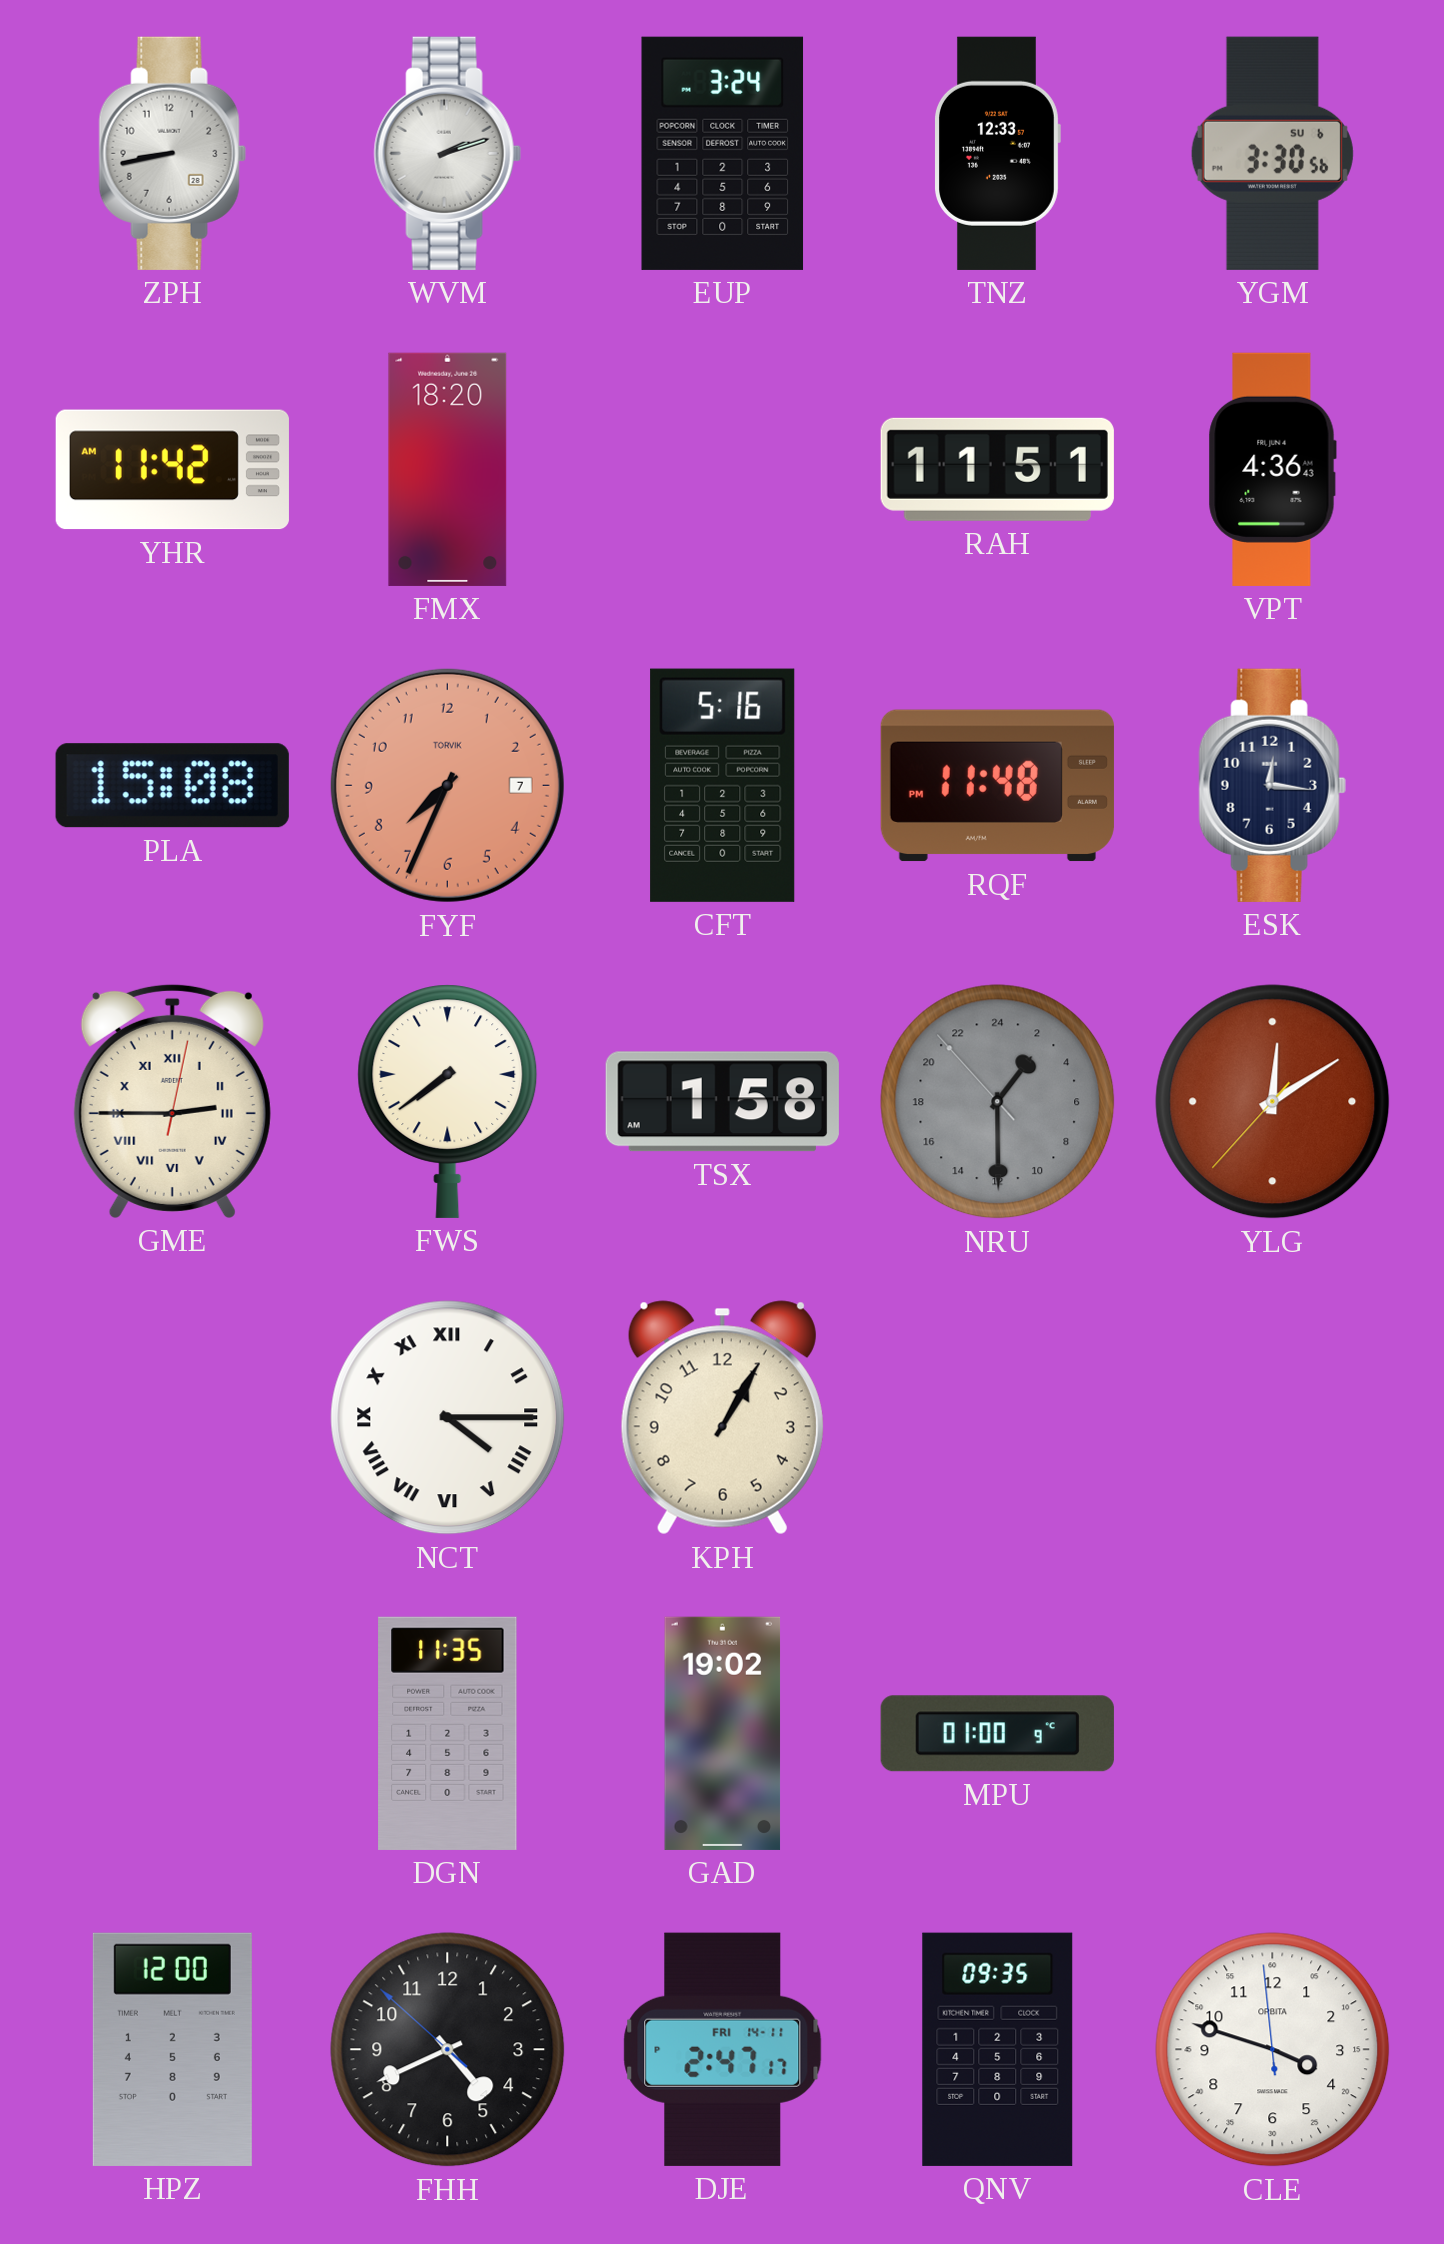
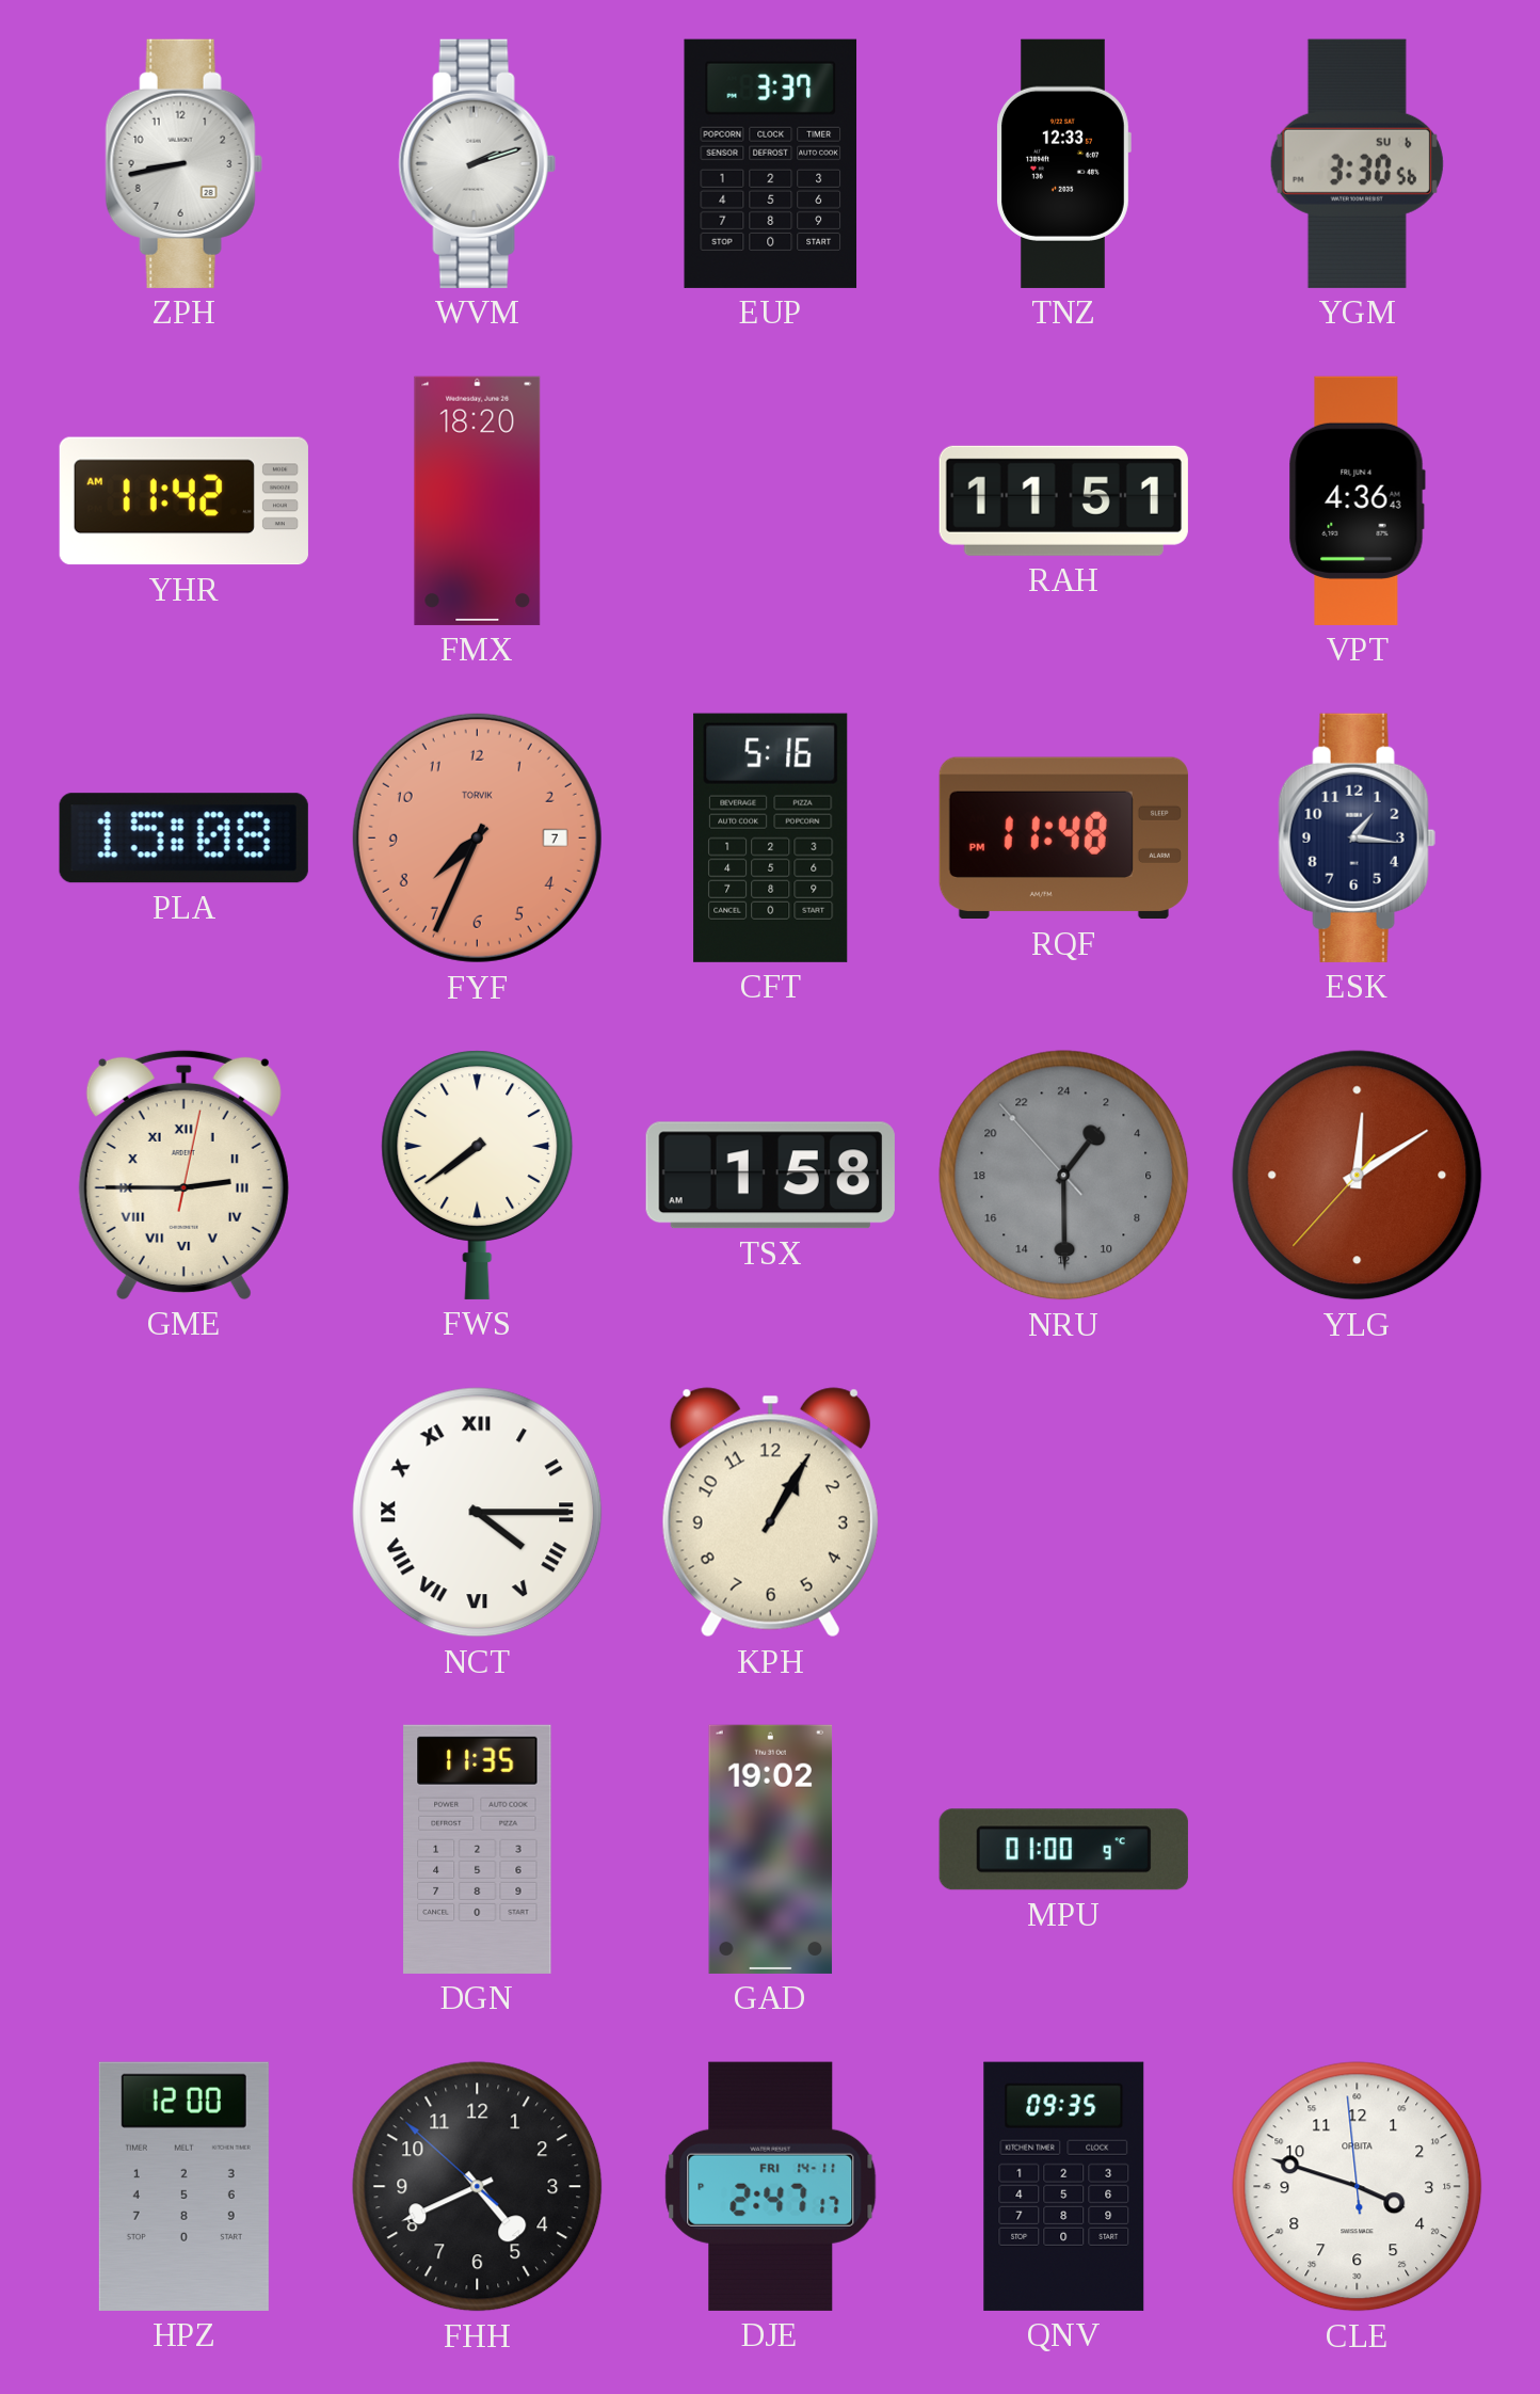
EUP: 3:24 -> 3:37
ESK: 12:16 -> 1:16
